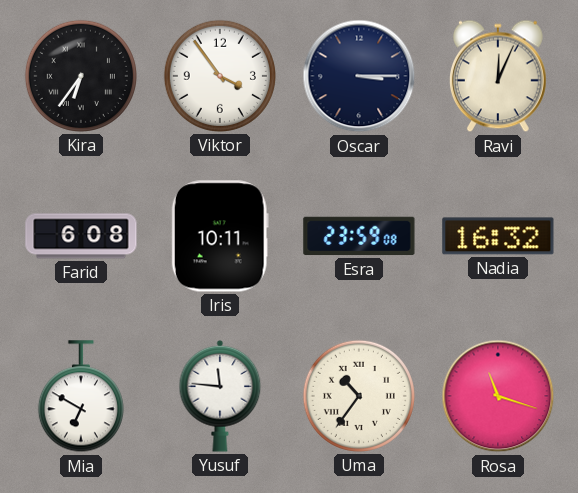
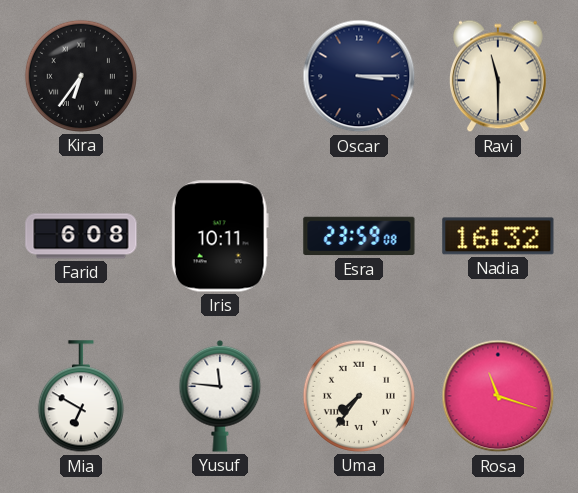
Viktor: 3:54 -> none
Ravi: 12:04 -> 11:30
Uma: 10:36 -> 7:36
